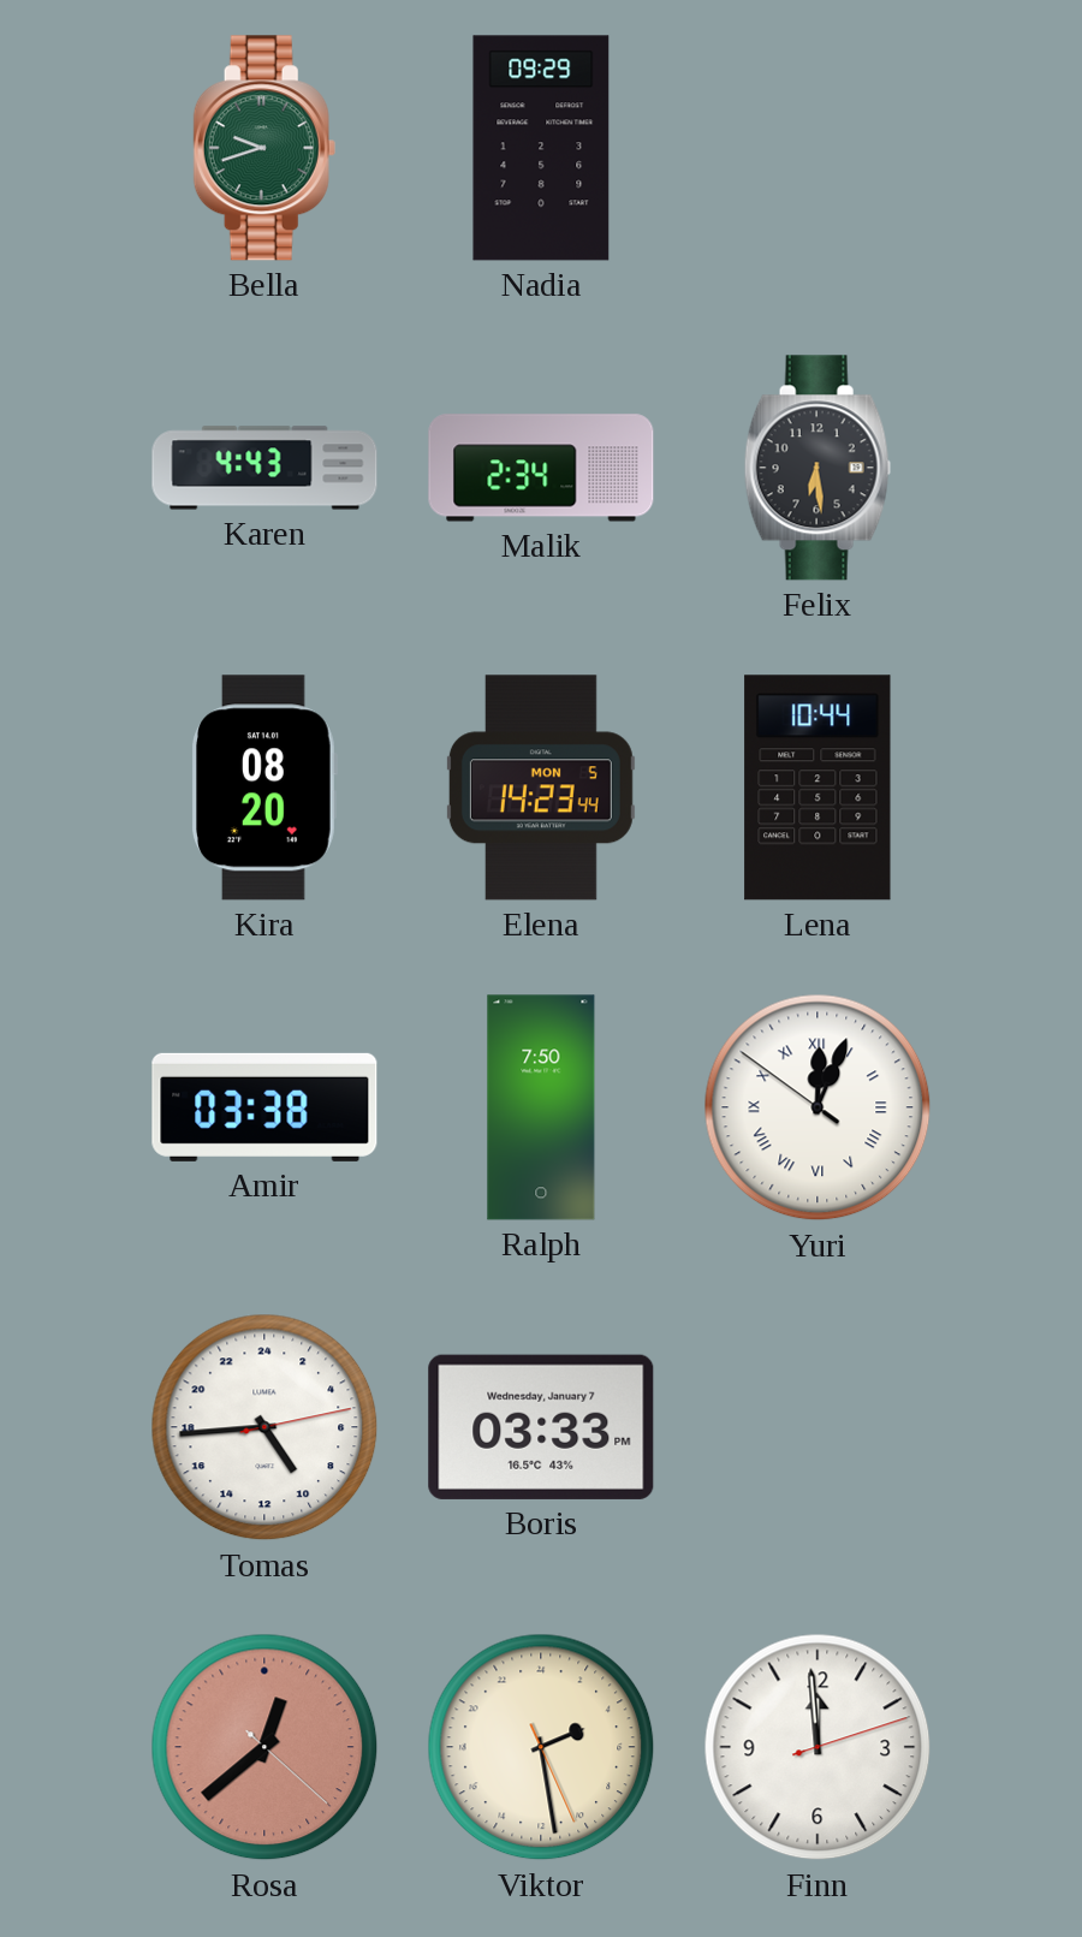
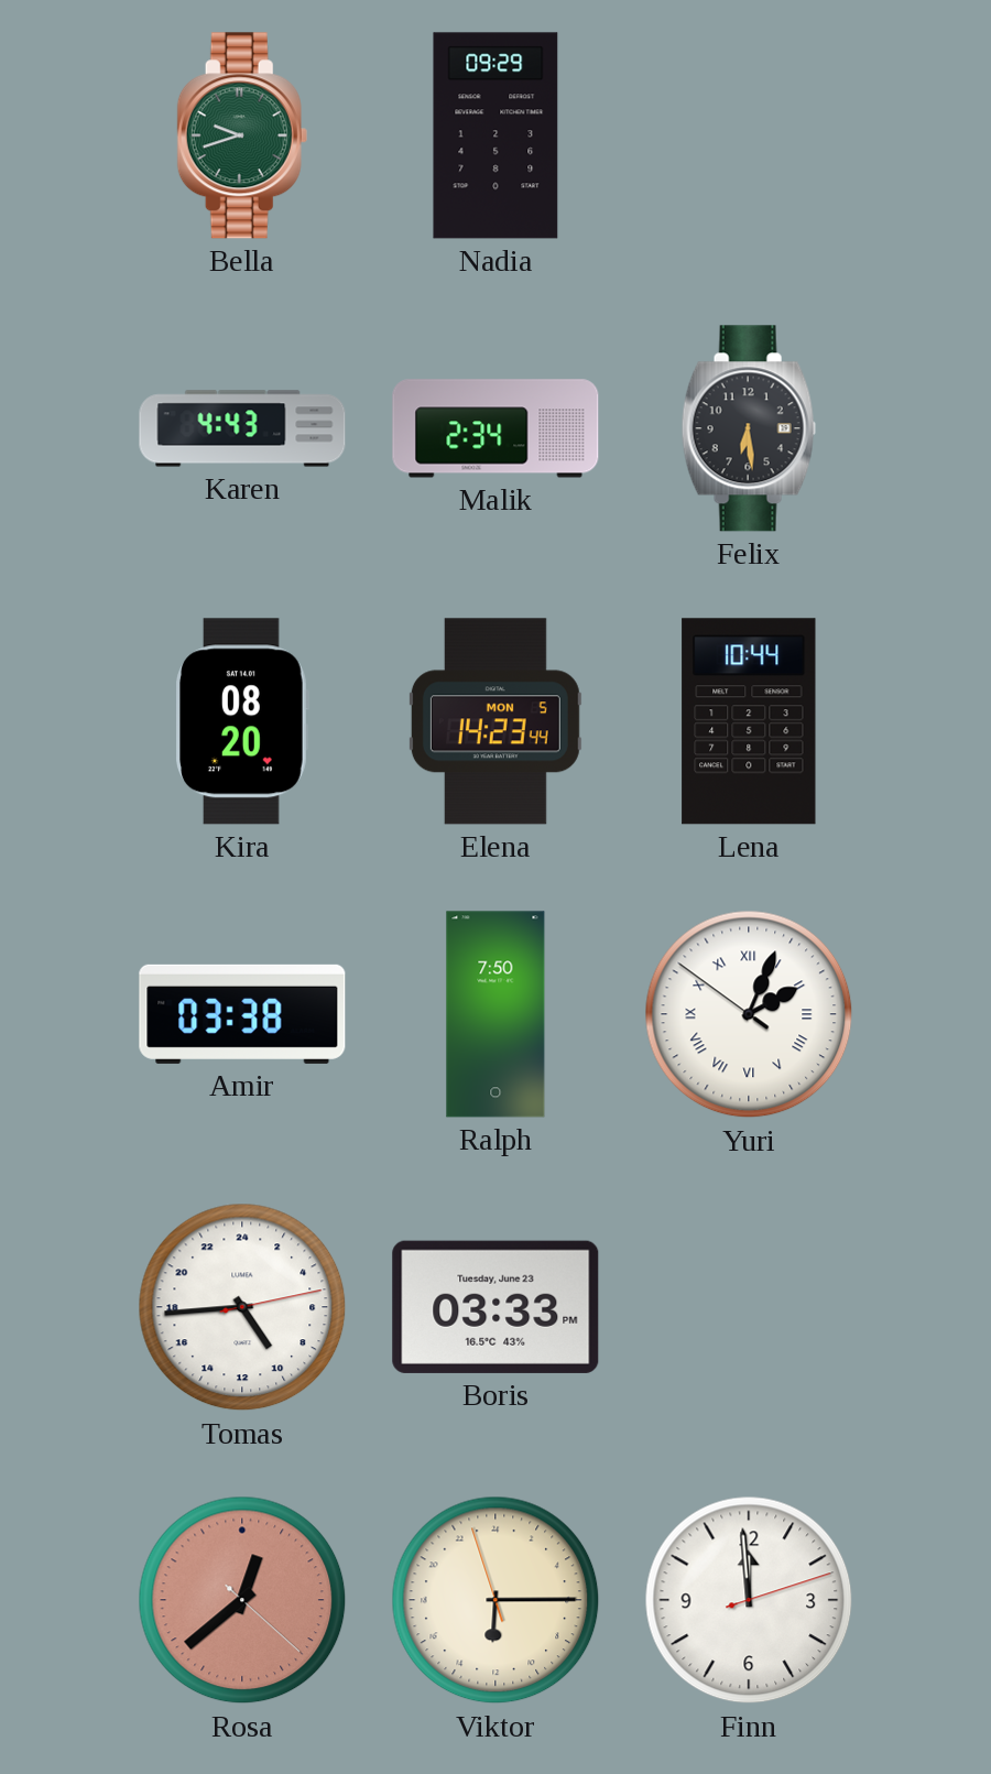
Yuri: 12:03 -> 2:03
Boris date: Wednesday, January 7 -> Tuesday, June 23
Viktor: 4:28 -> 12:14
